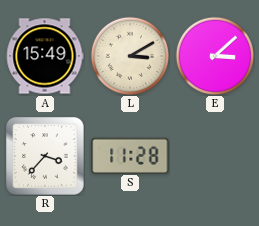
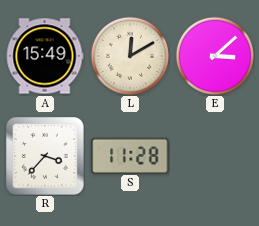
L: 3:10 -> 12:10
